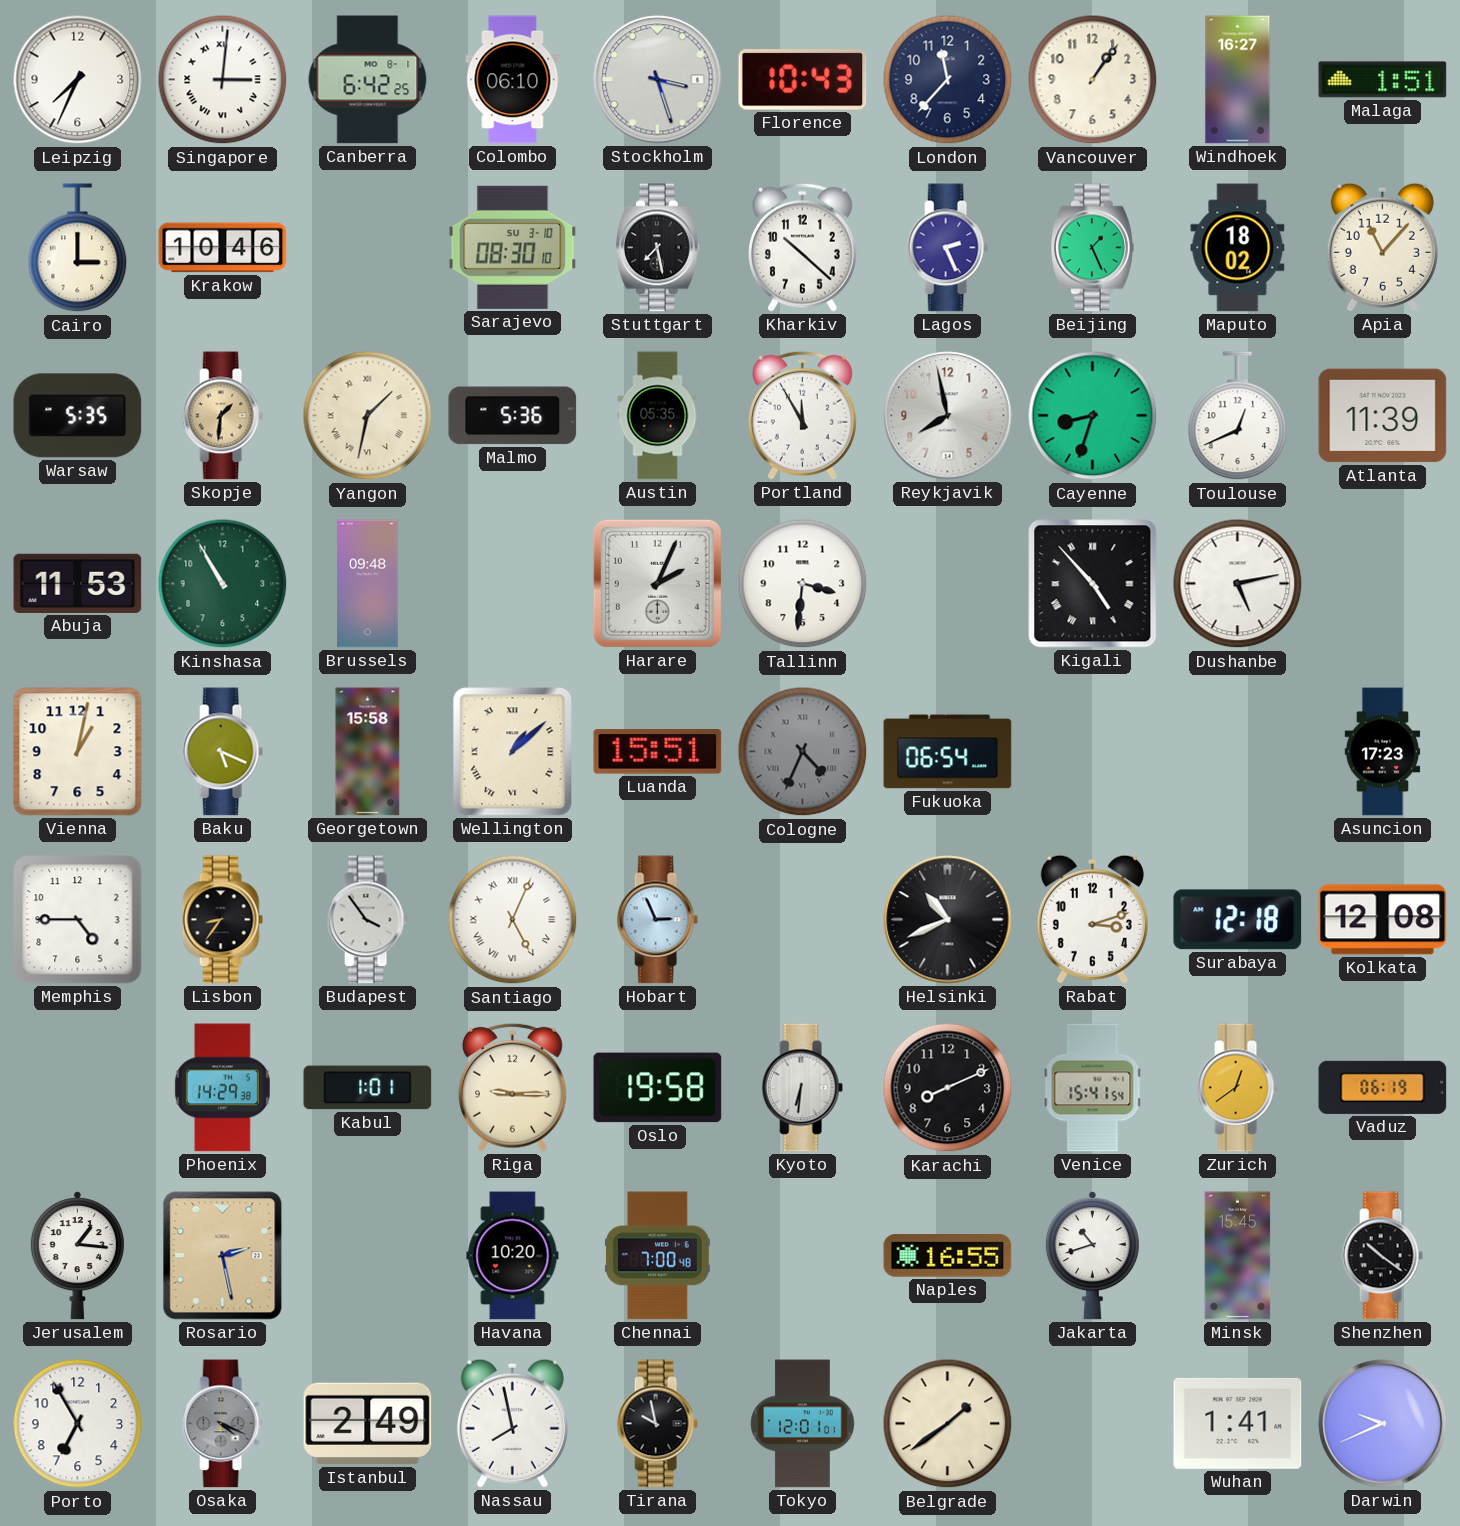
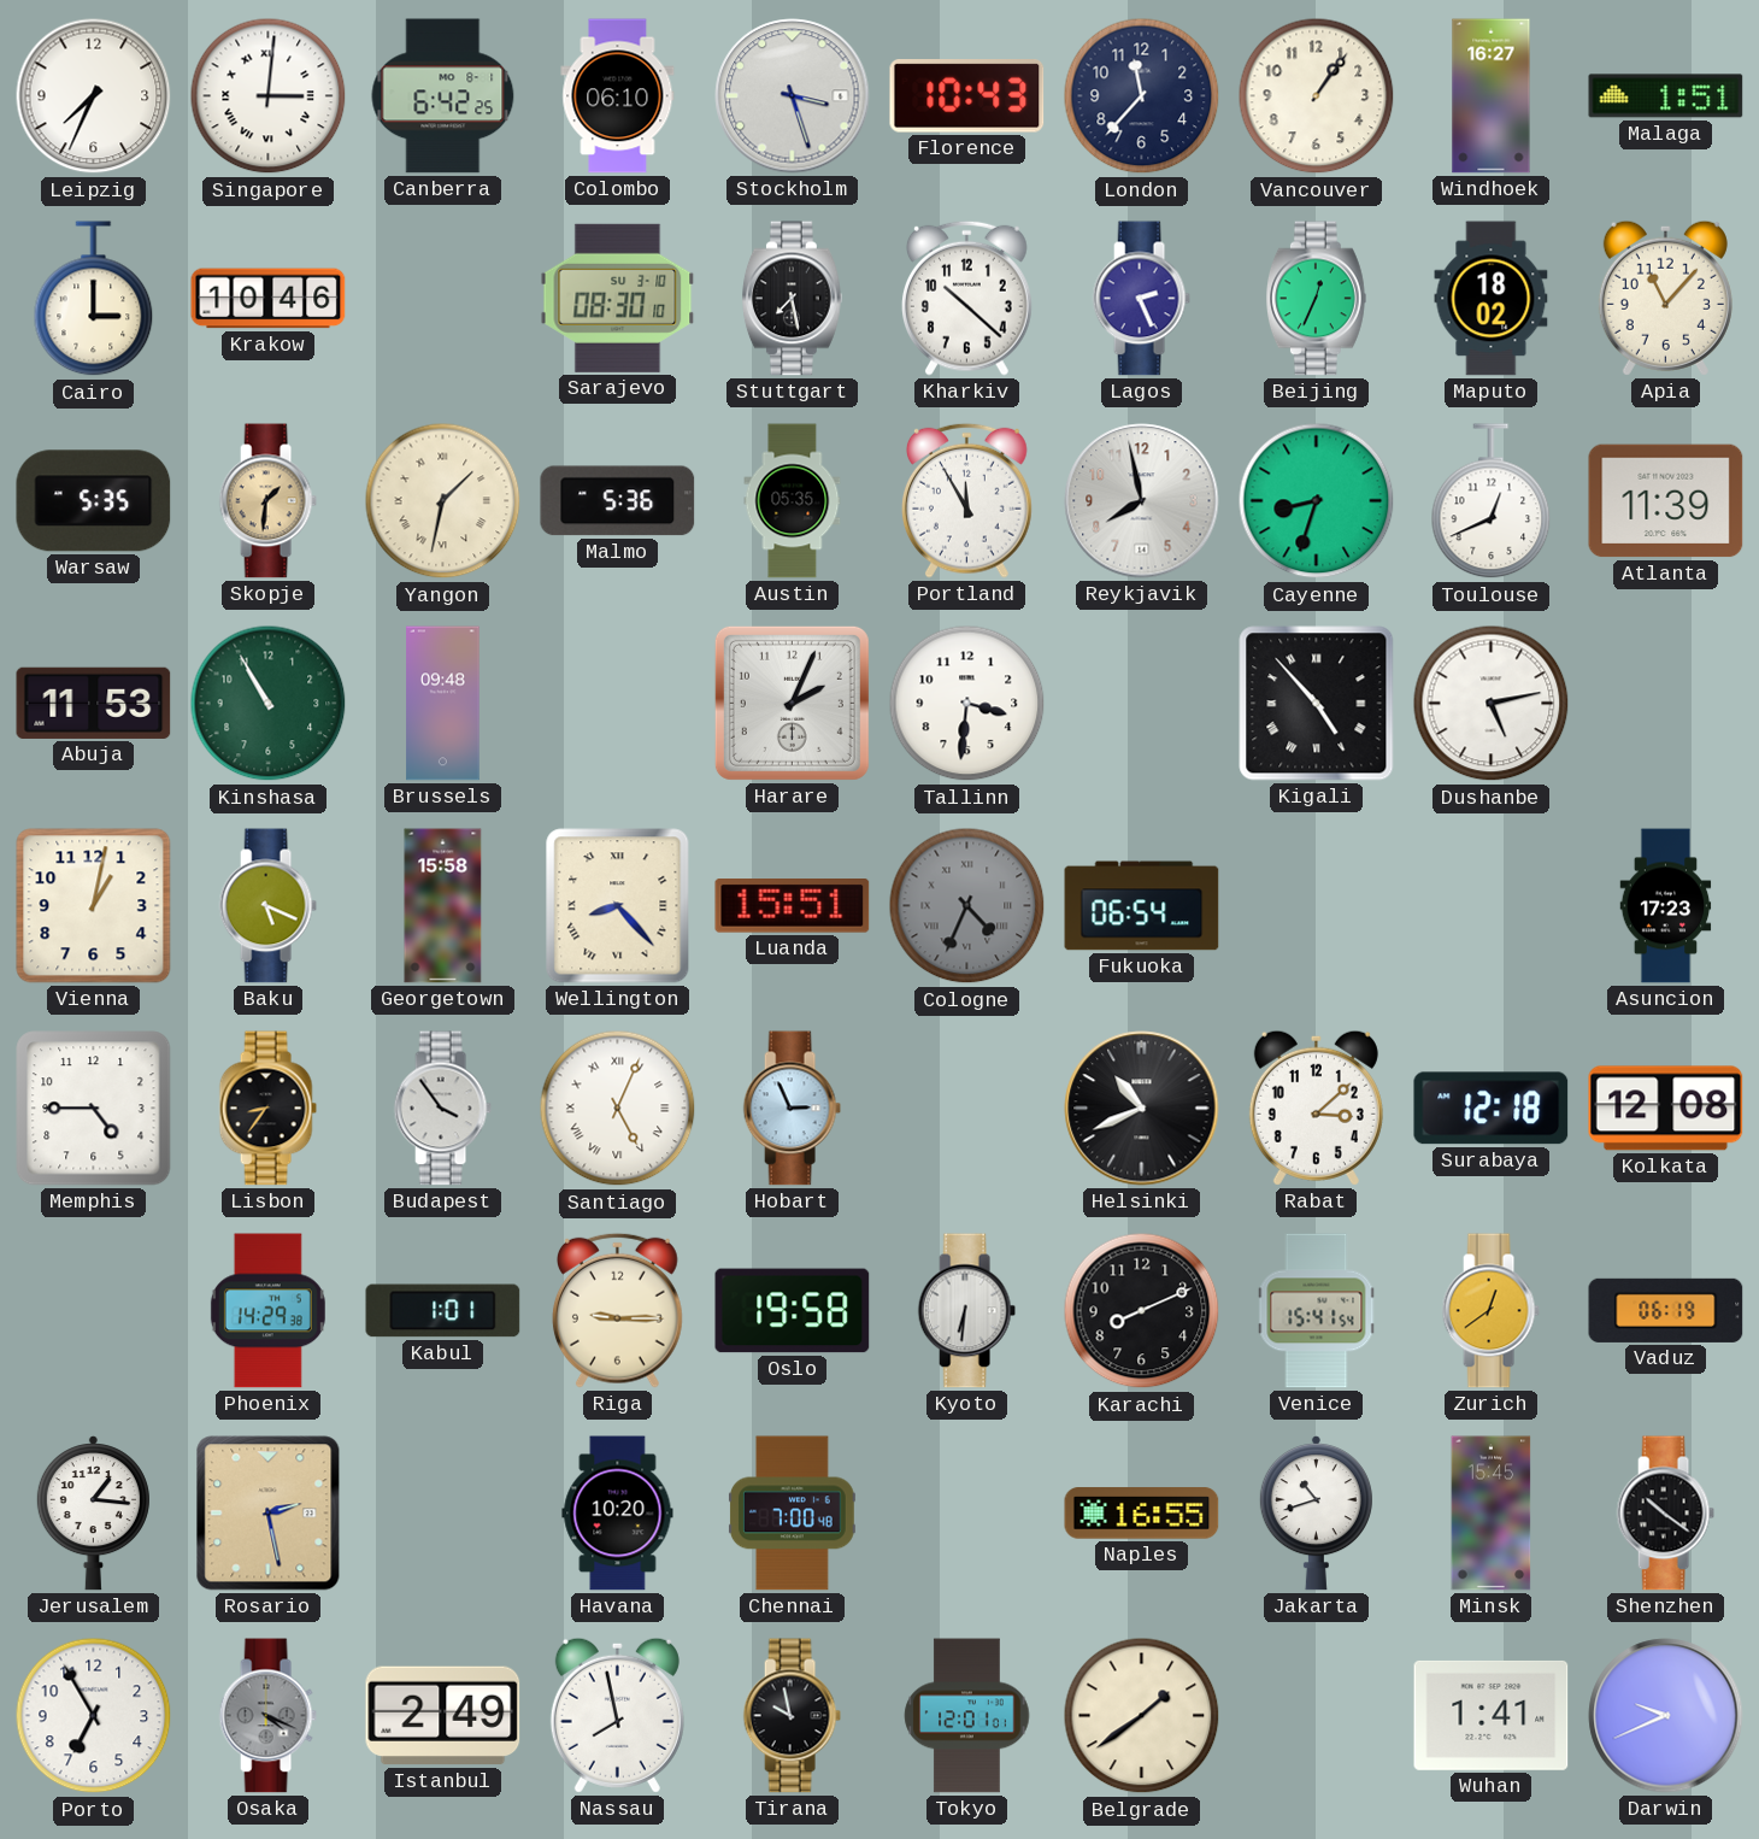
Beijing: 1:26 -> 12:34
Wellington: 1:08 -> 8:23
Rabat: 3:12 -> 3:08
